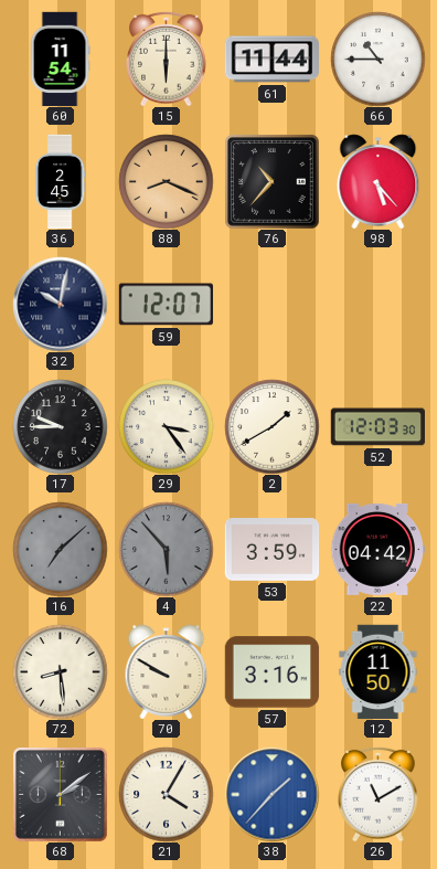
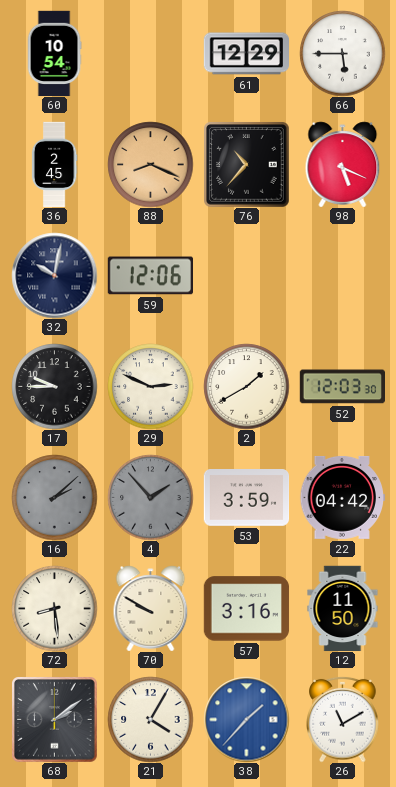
60: 11:54 -> 10:54
15: 6:00 -> none
61: 11:44 -> 12:29
66: 10:45 -> 5:45
98: 5:23 -> 5:19
59: 12:07 -> 12:06
29: 3:24 -> 2:49
16: 7:08 -> 2:08
4: 5:53 -> 1:53
